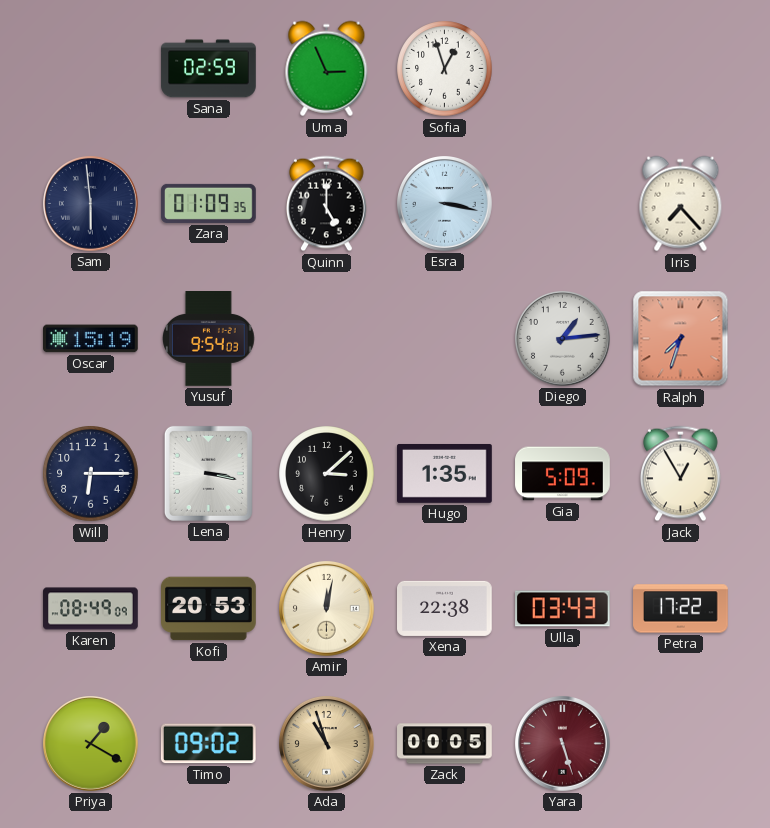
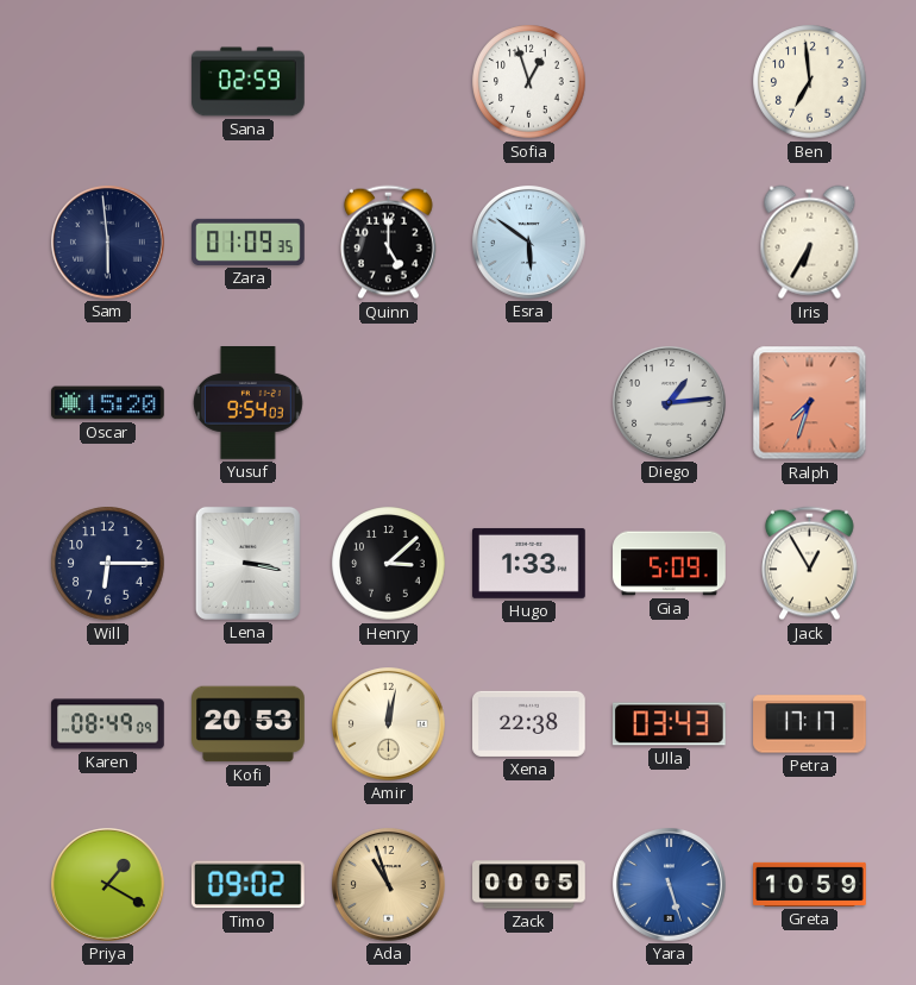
Uma: 2:56 -> none
Ben: none -> 6:59
Esra: 3:17 -> 5:51
Iris: 7:23 -> 6:35
Oscar: 15:19 -> 15:20
Hugo: 1:35 -> 1:33
Petra: 17:22 -> 17:17
Yara dial: burgundy -> blue
Greta: none -> 10:59
